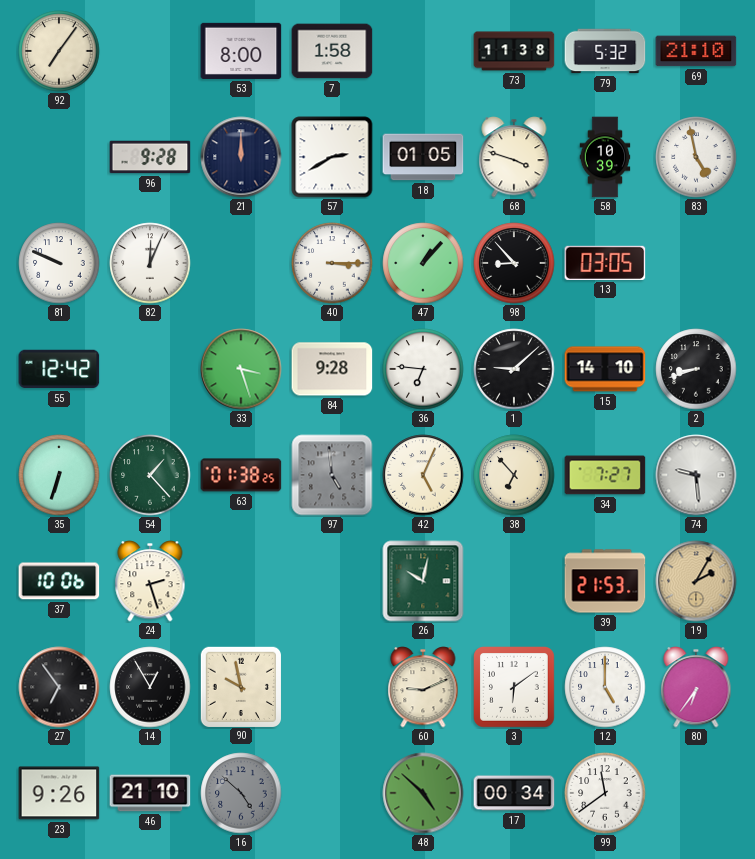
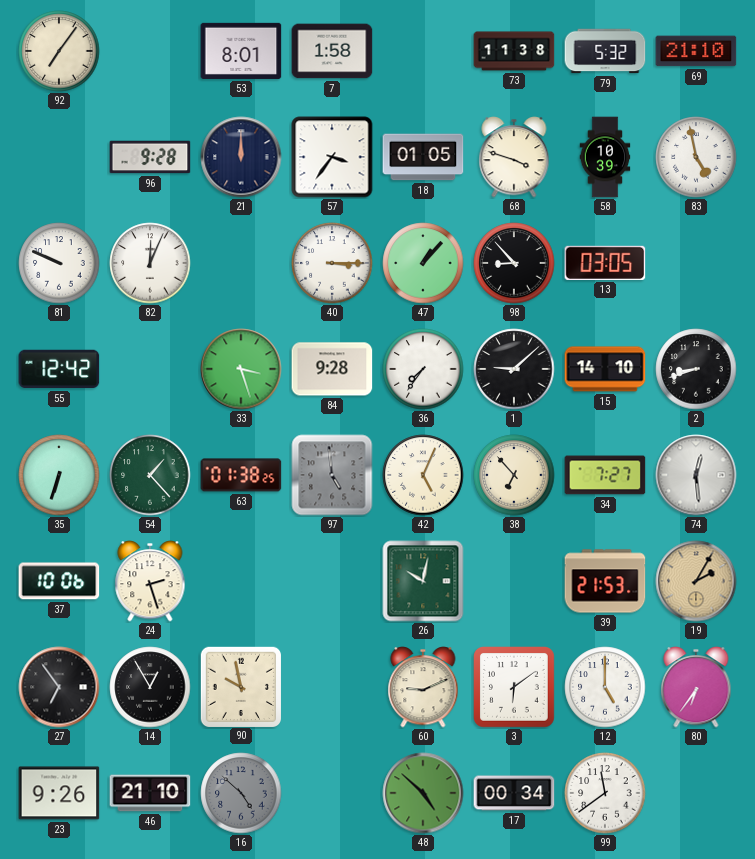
53: 8:00 -> 8:01
57: 2:40 -> 3:36
36: 6:46 -> 7:36
74: 9:29 -> 12:29
